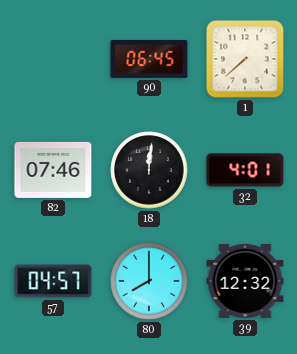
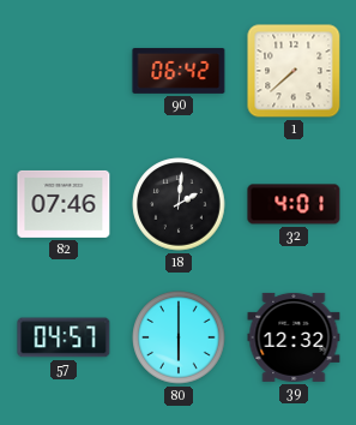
90: 06:45 -> 06:42
18: 12:01 -> 2:01
80: 8:00 -> 6:00
